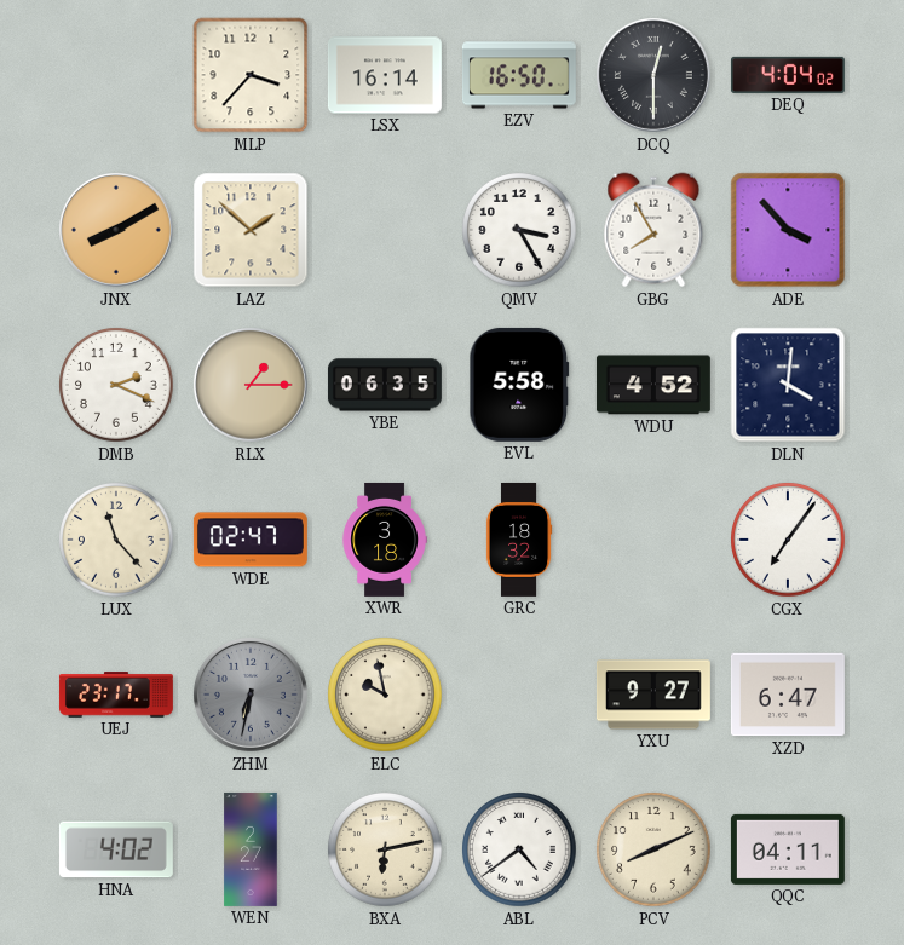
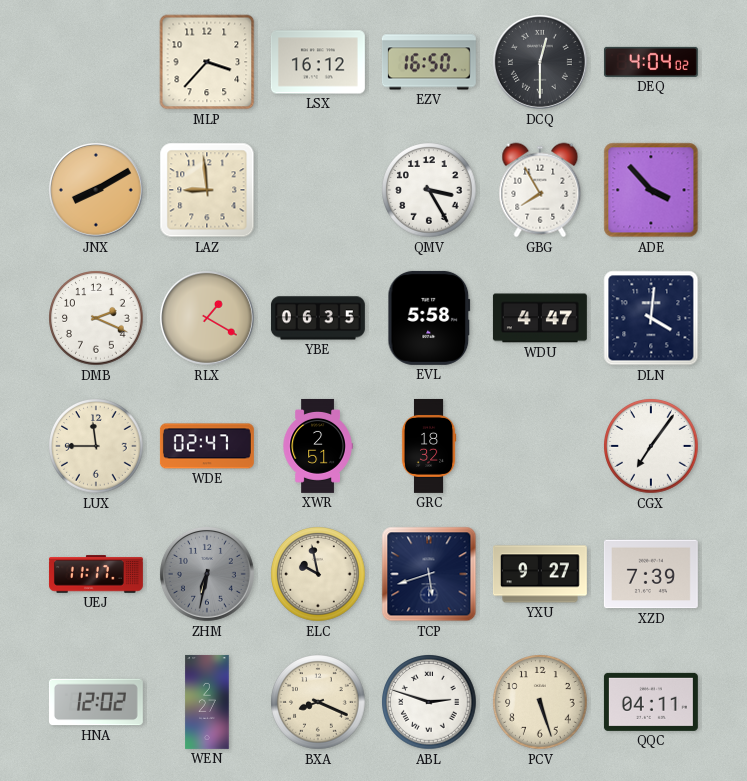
LSX: 16:14 -> 16:12
LAZ: 1:52 -> 8:59
RLX: 1:15 -> 1:20
WDU: 4:52 -> 4:47
LUX: 11:23 -> 11:45
XWR: 3:18 -> 2:51
UEJ: 23:17 -> 11:17
TCP: none -> 5:42
XZD: 6:47 -> 7:39
HNA: 4:02 -> 12:02
BXA: 6:13 -> 8:19
ABL: 4:39 -> 2:48
PCV: 8:11 -> 5:27
